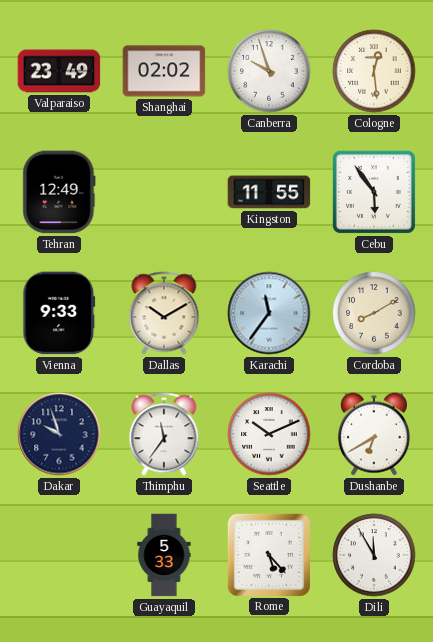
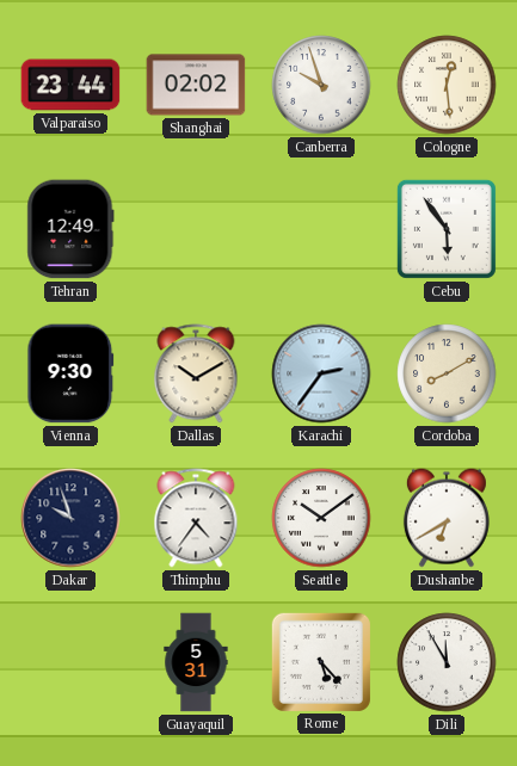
Valparaiso: 23:49 -> 23:44
Kingston: 11:55 -> none
Vienna: 9:33 -> 9:30
Karachi: 11:36 -> 2:36
Thimphu: 11:36 -> 4:36
Seattle: 10:11 -> 10:09
Guayaquil: 5:33 -> 5:31
